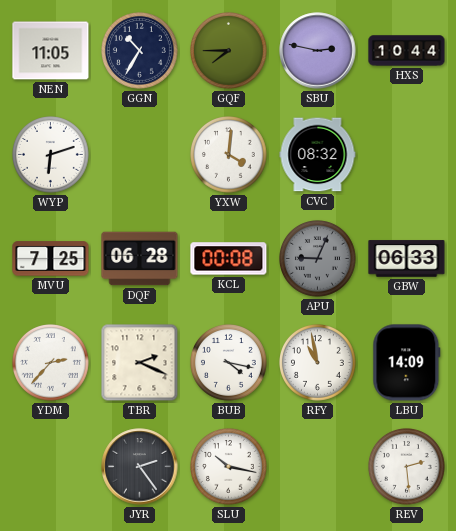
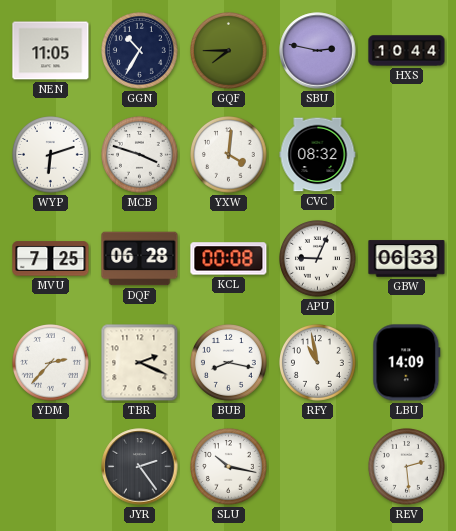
MCB: none -> 3:48
APU dial: grey -> white
BUB: 4:17 -> 8:17
